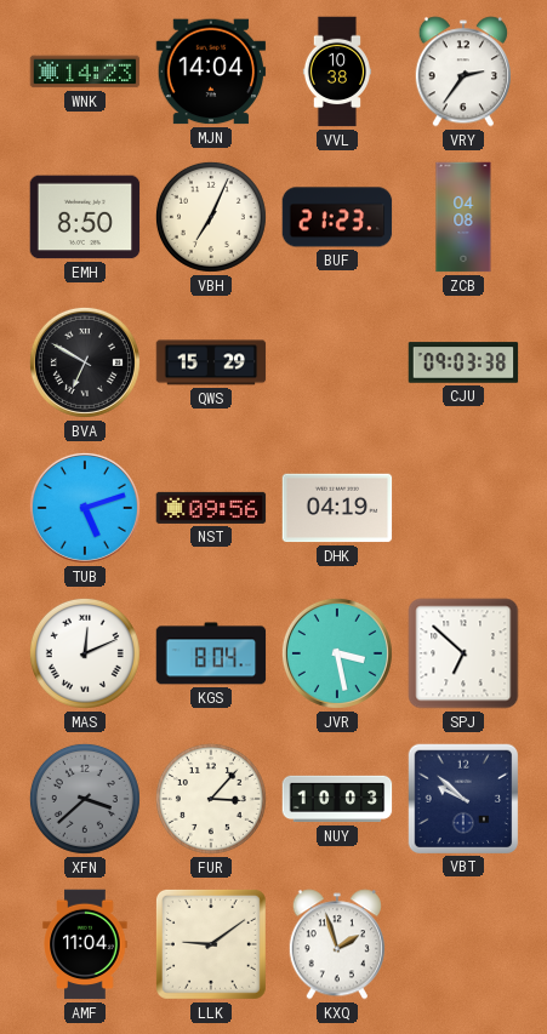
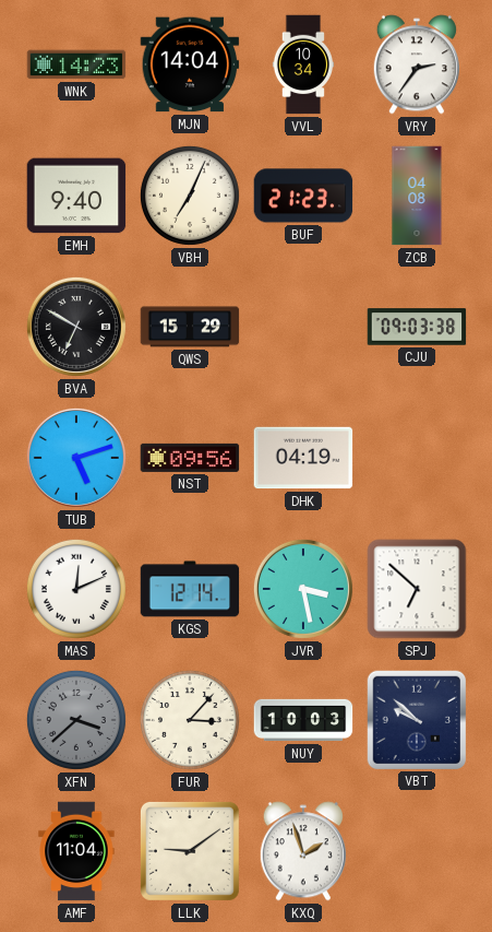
VVL: 10:38 -> 10:34
EMH: 8:50 -> 9:40
KGS: 8:04 -> 12:14
